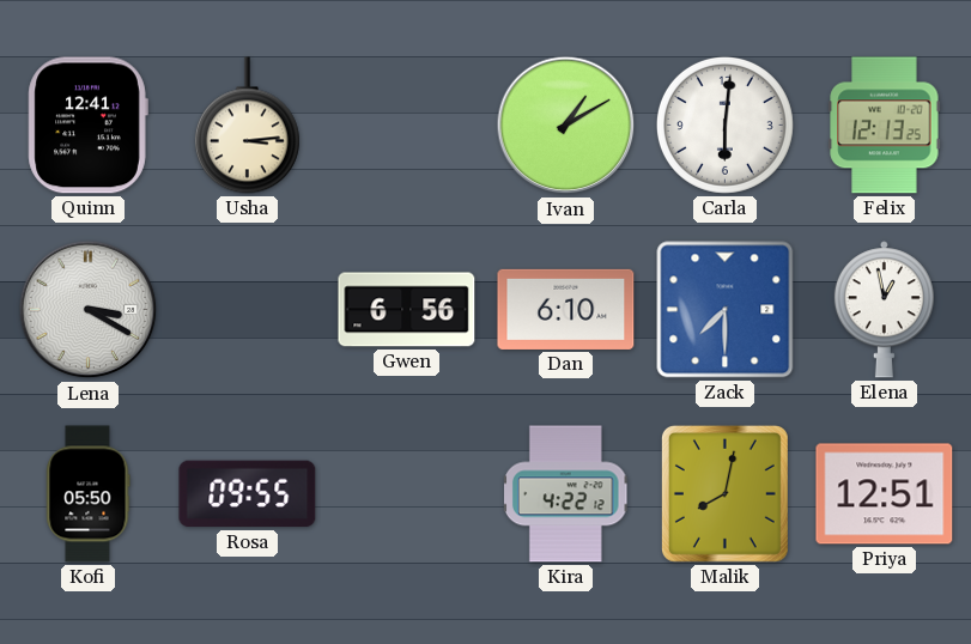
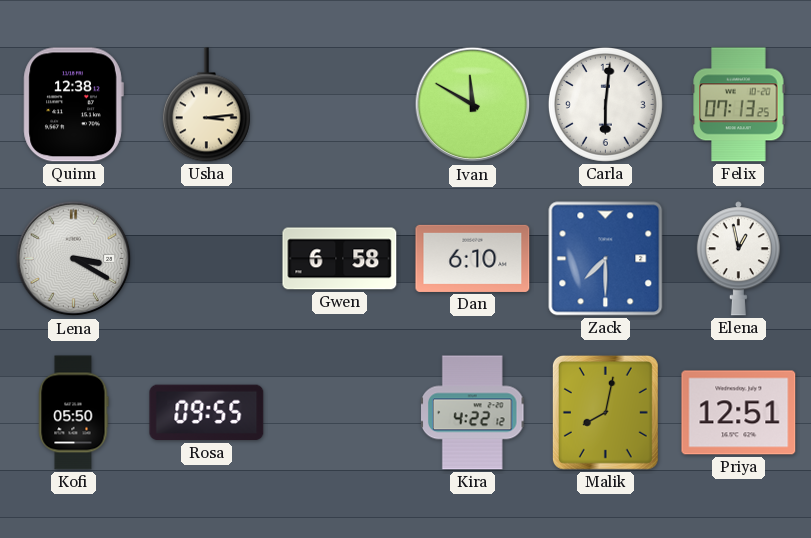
Quinn: 12:41 -> 12:38
Ivan: 1:10 -> 11:50
Felix: 12:13 -> 07:13
Gwen: 6:56 -> 6:58
